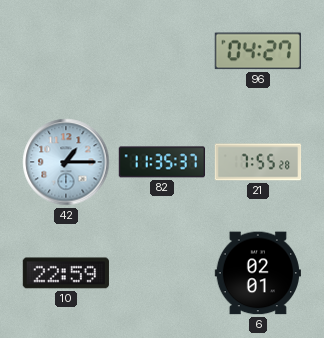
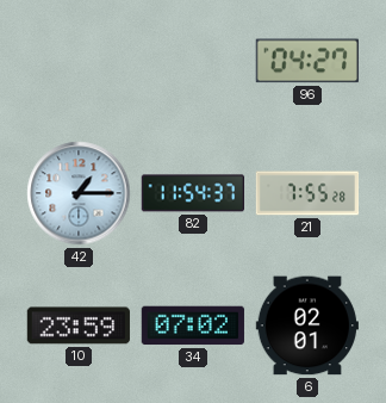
82: 11:35 -> 11:54
10: 22:59 -> 23:59
34: none -> 07:02
